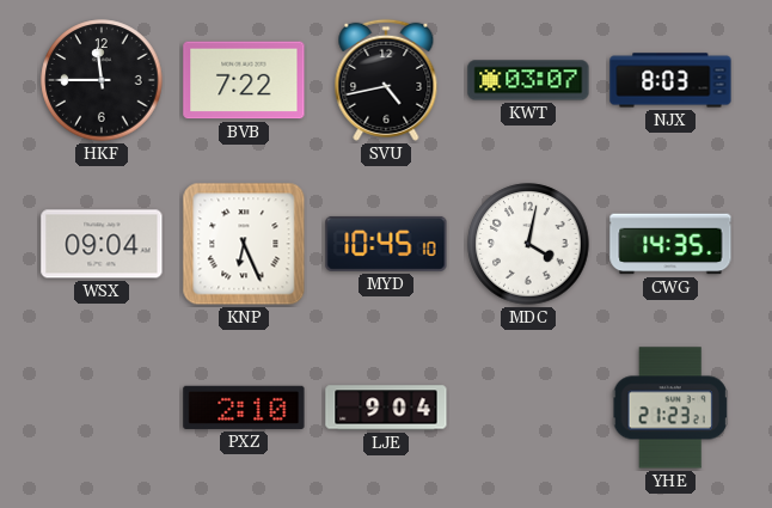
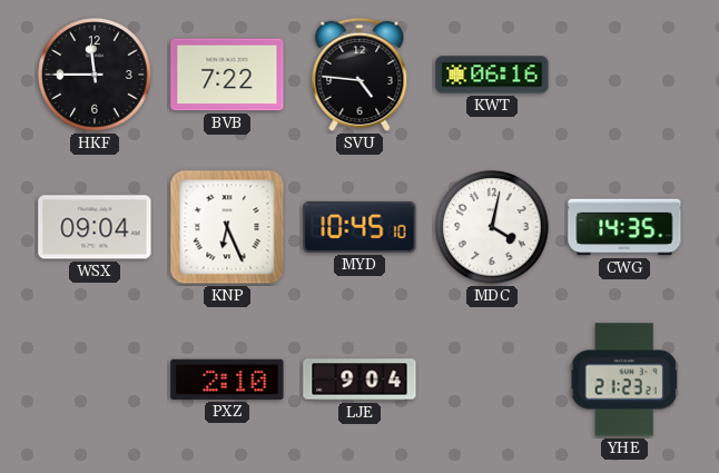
SVU: 4:43 -> 4:46
KWT: 03:07 -> 06:16
NJX: 8:03 -> none
